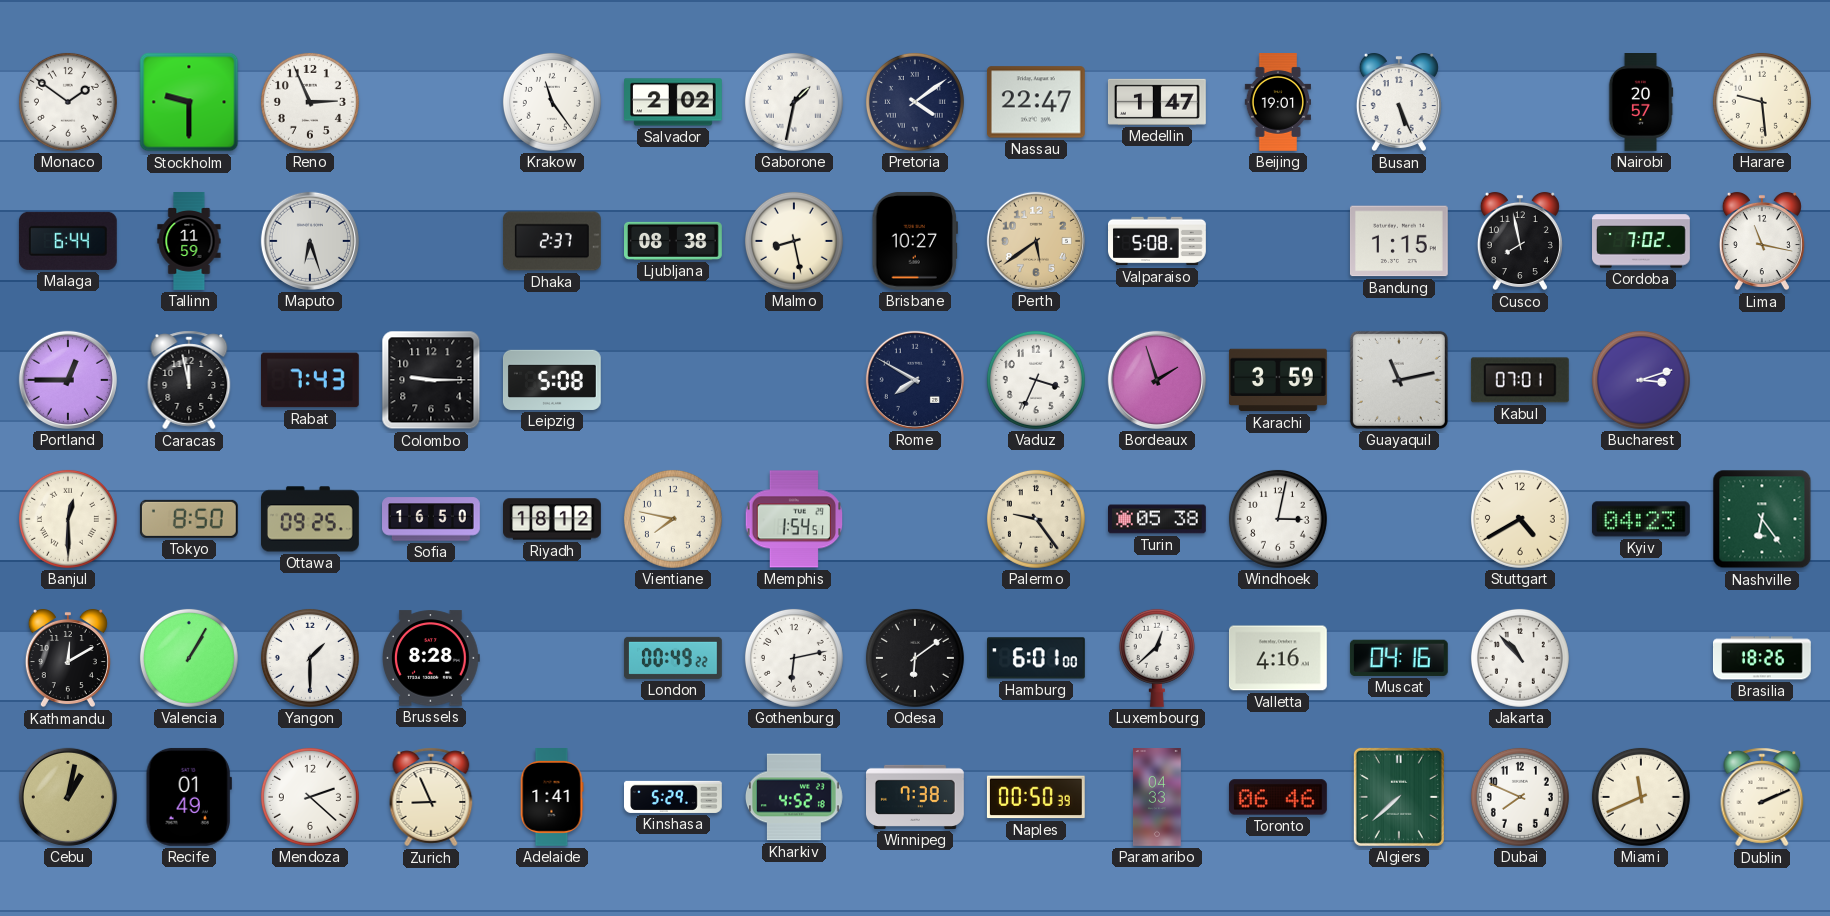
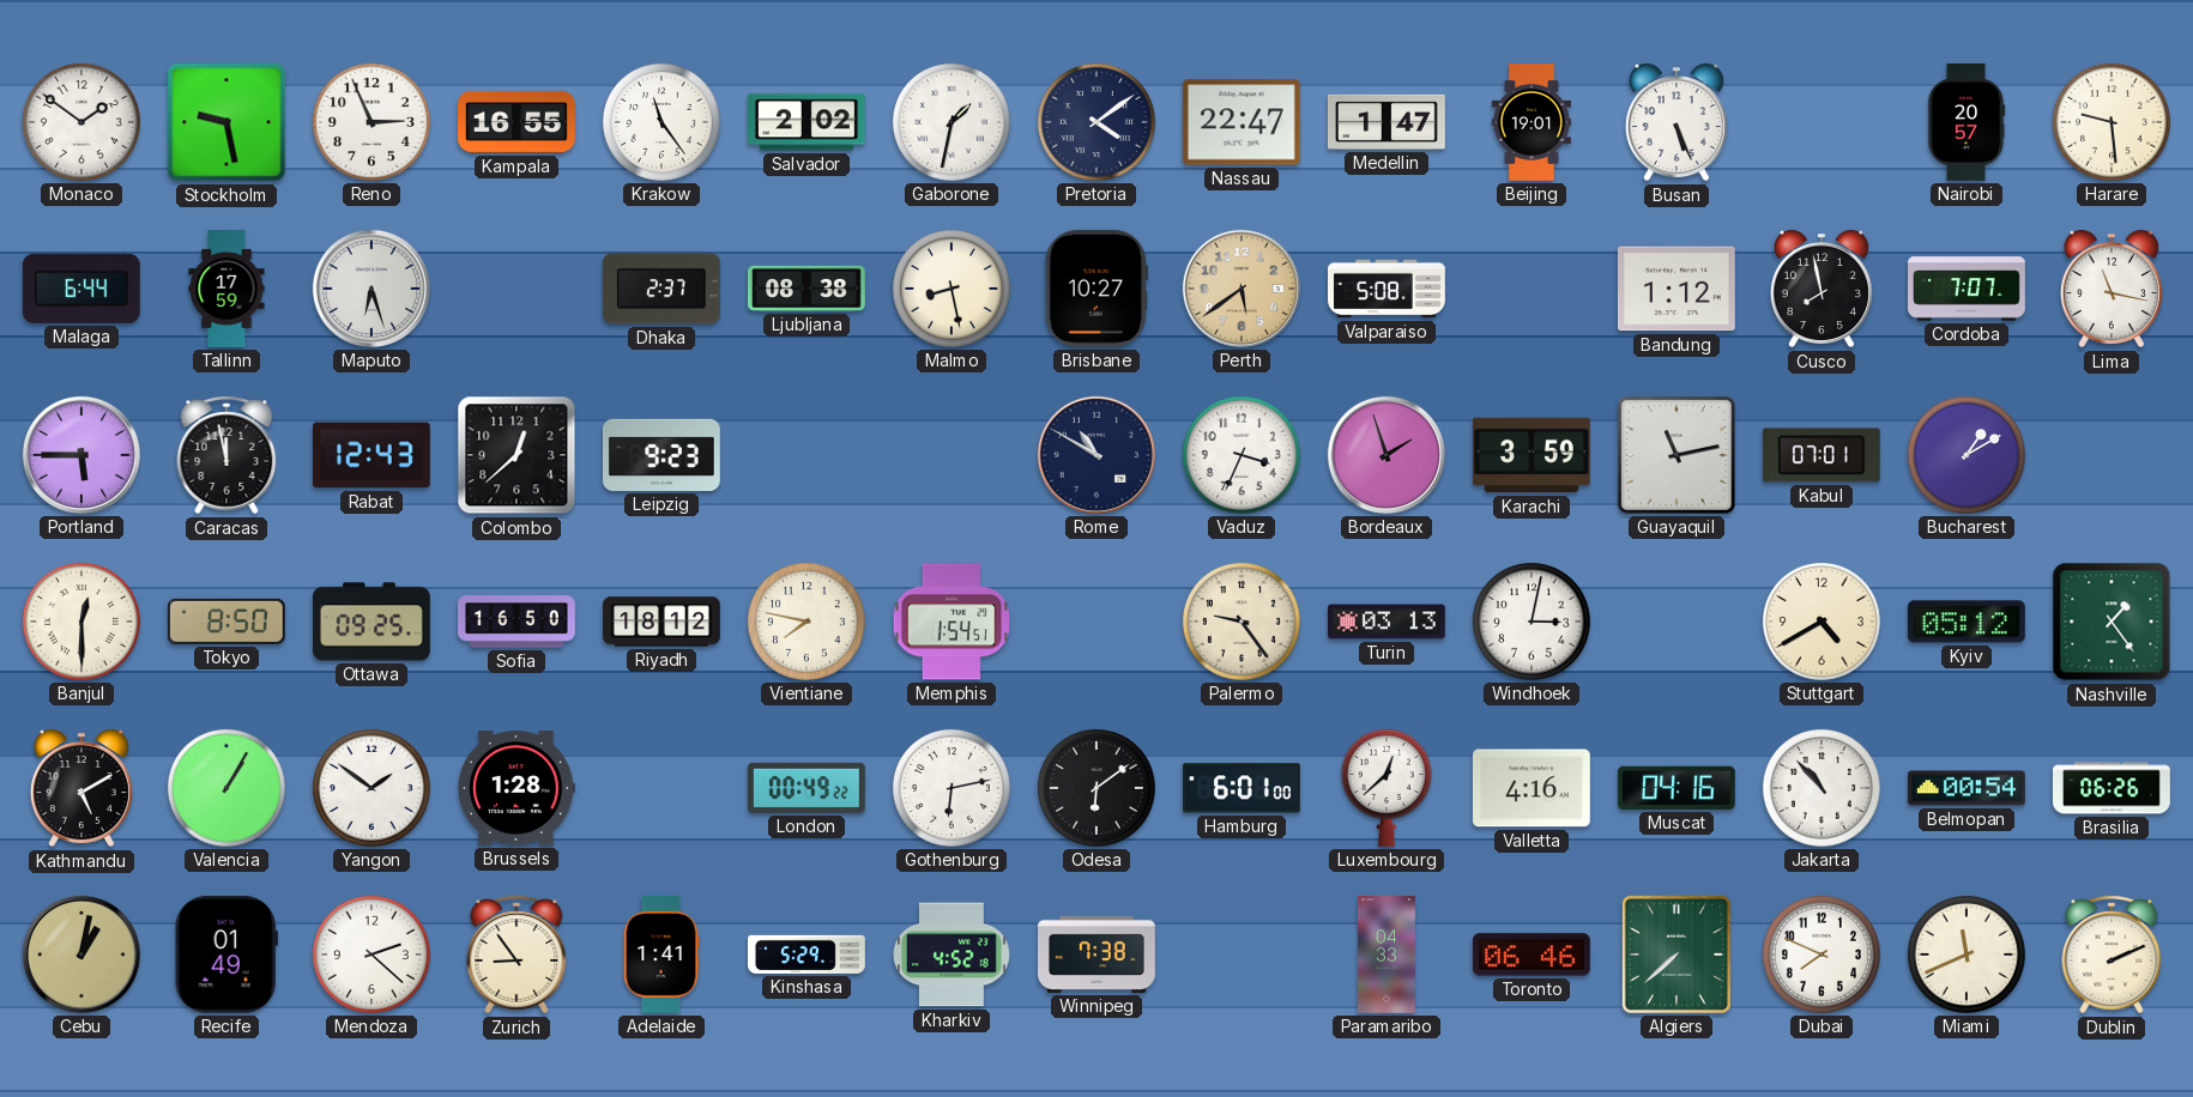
Stockholm: 9:30 -> 9:28
Kampala: none -> 16:55
Tallinn: 11:59 -> 17:59
Bandung: 1:15 -> 1:12
Cordoba: 7:02 -> 7:07
Portland: 12:45 -> 5:45
Rabat: 7:43 -> 12:43
Colombo: 9:15 -> 12:38
Leipzig: 5:08 -> 9:23
Rome: 7:50 -> 10:50
Bucharest: 3:12 -> 1:10
Turin: 05:38 -> 03:13
Kyiv: 04:23 -> 05:12
Nashville: 6:24 -> 1:24
Kathmandu: 12:10 -> 5:10
Yangon: 1:30 -> 1:51
Brussels: 8:28 -> 1:28
Belmopan: none -> 00:54
Brasilia: 18:26 -> 06:26
Zurich: 8:56 -> 8:54
Naples: 00:50 -> none
